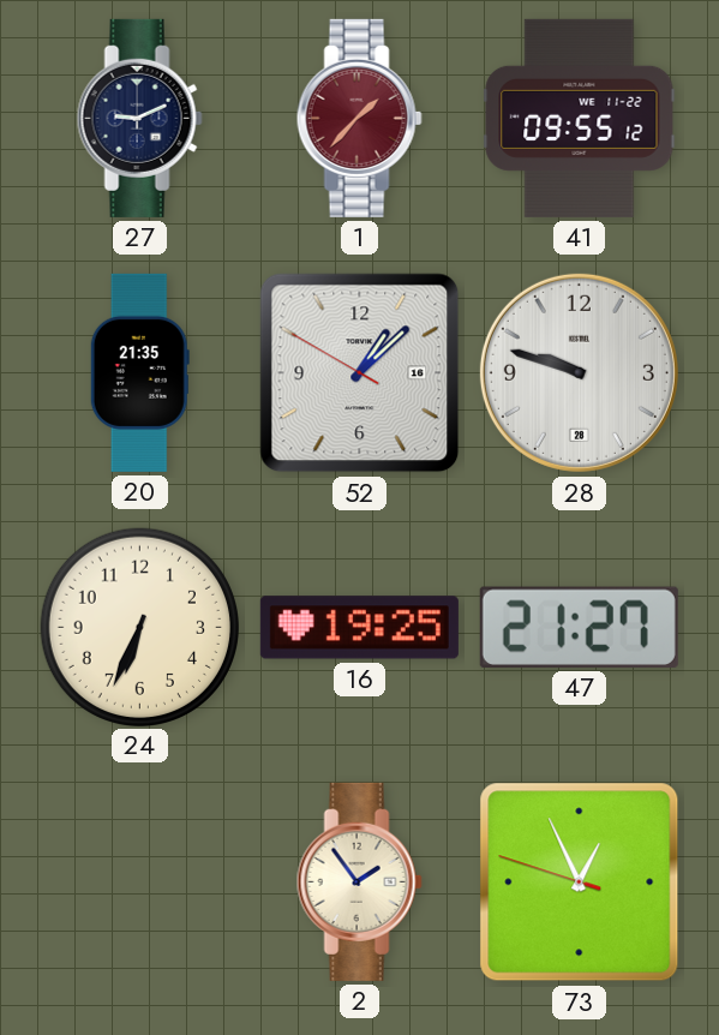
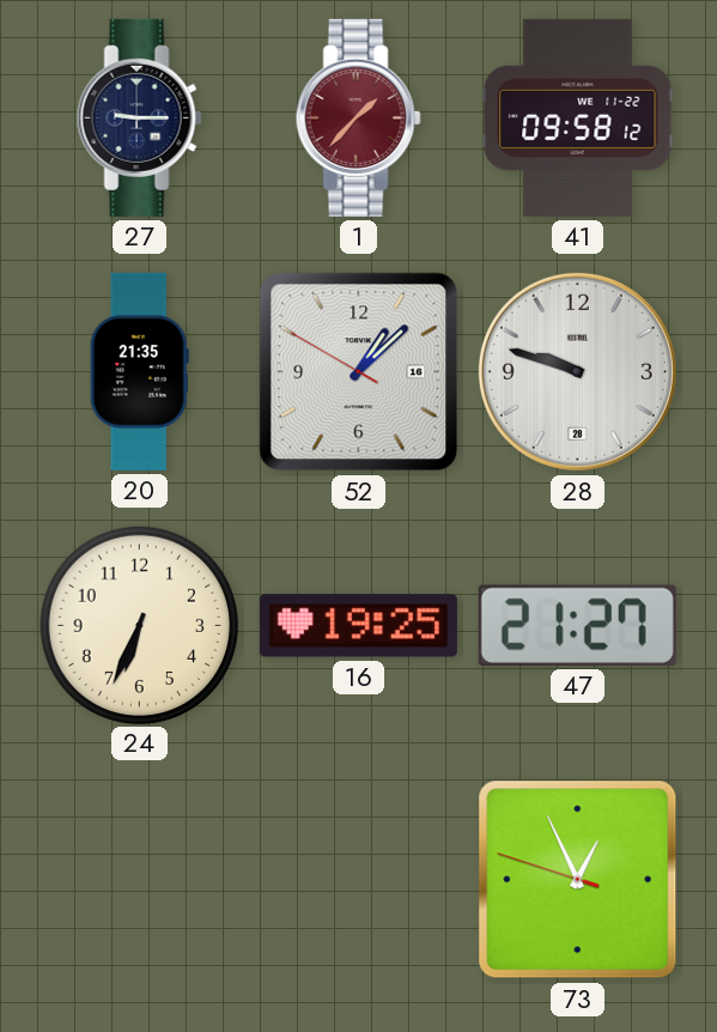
27: 9:11 -> 9:15
41: 09:55 -> 09:58
2: 1:54 -> none
